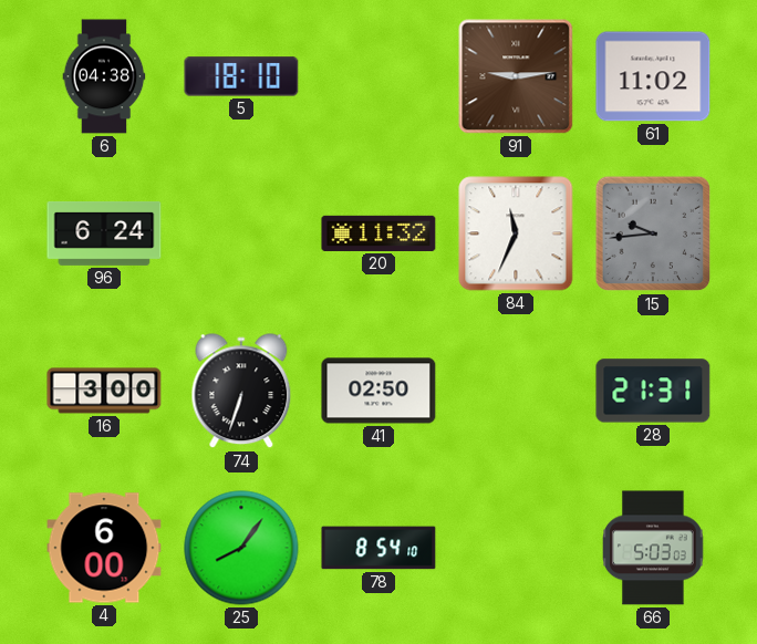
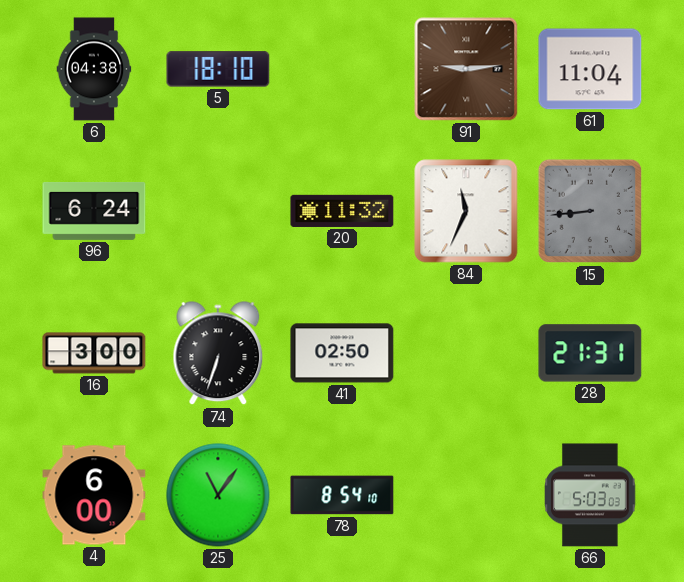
61: 11:02 -> 11:04
15: 9:44 -> 8:44
25: 8:06 -> 11:06
